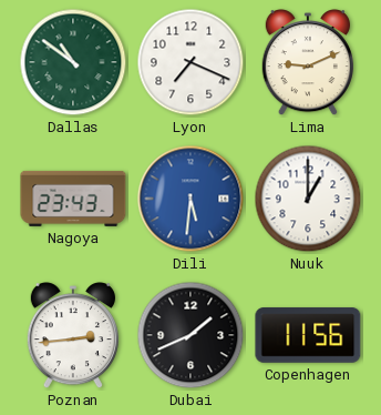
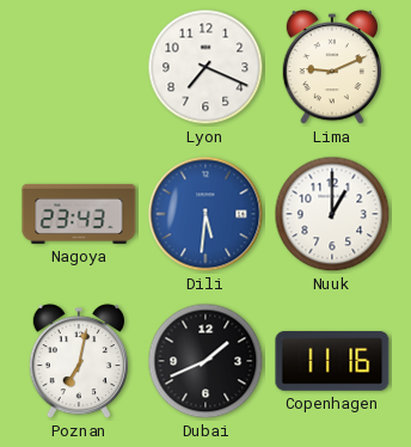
Dallas: 10:51 -> none
Poznan: 2:44 -> 7:02
Copenhagen: 11:56 -> 11:16
